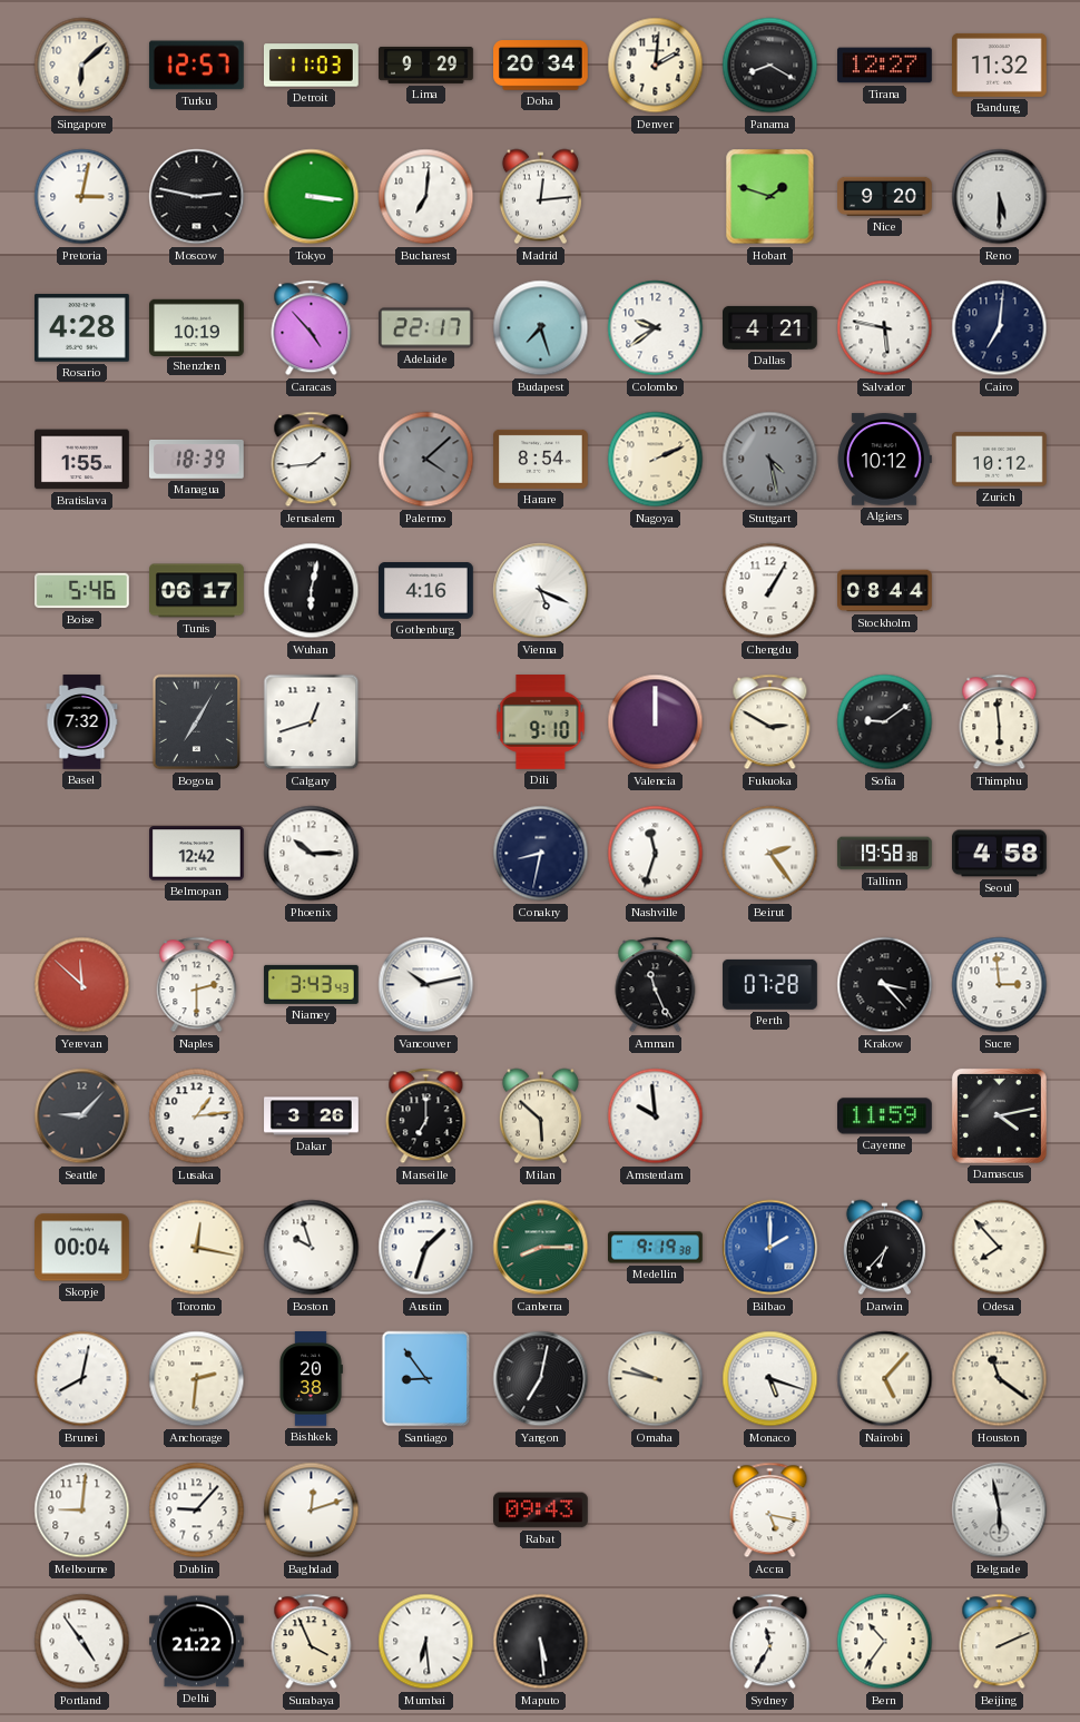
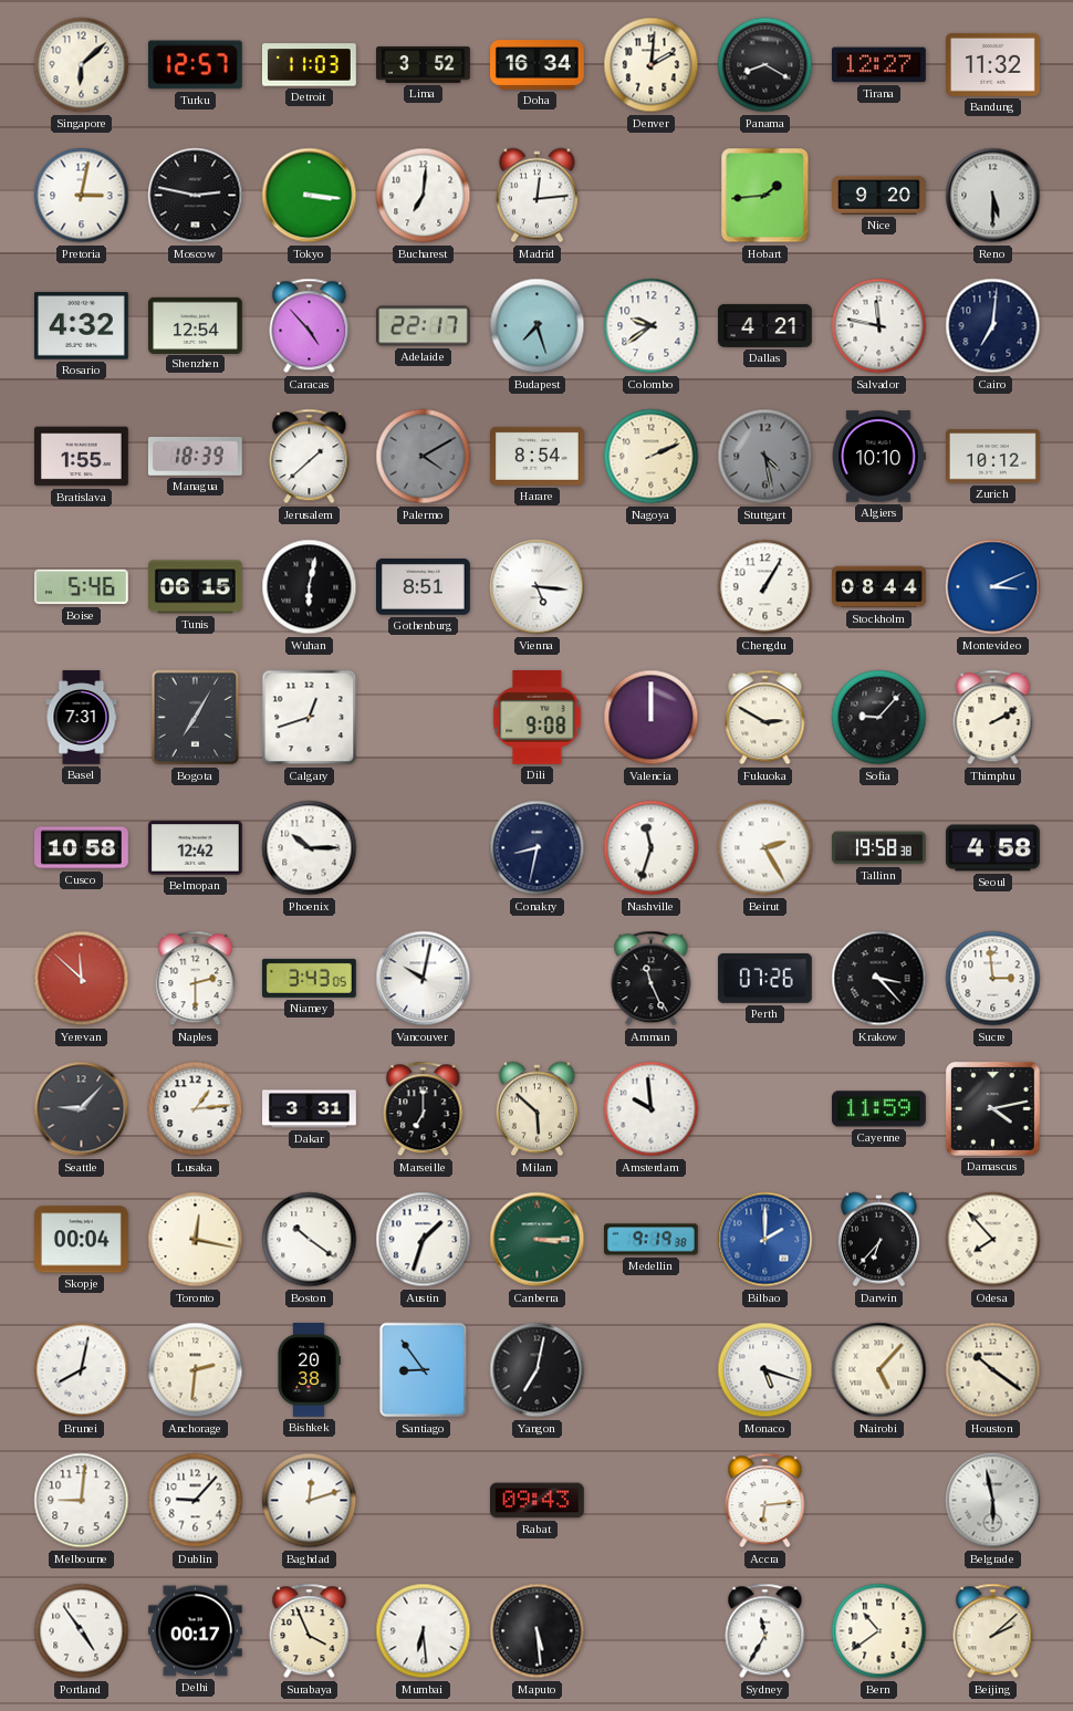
Lima: 9:29 -> 3:52
Doha: 20:34 -> 16:34
Hobart: 1:48 -> 1:44
Rosario: 4:28 -> 4:32
Shenzhen: 10:19 -> 12:54
Salvador: 5:47 -> 11:47
Jerusalem: 1:44 -> 1:38
Palermo: 4:08 -> 4:10
Algiers: 10:12 -> 10:10
Tunis: 06:17 -> 06:15
Gothenburg: 4:16 -> 8:51
Vienna: 5:19 -> 5:16
Montevideo: none -> 3:11
Basel: 7:32 -> 7:31
Dili: 9:10 -> 9:08
Sofia: 9:09 -> 9:07
Thimphu: 5:59 -> 2:10
Cusco: none -> 10:58
Beirut: 2:24 -> 2:25
Niamey: 3:43:43 -> 3:43:05
Vancouver: 10:13 -> 10:02
Perth: 07:28 -> 07:26
Dakar: 3:26 -> 3:31
Boston: 9:57 -> 10:21
Canberra: 8:15 -> 3:15
Omaha: 9:47 -> none
Houston: 11:21 -> 10:21
Accra: 5:17 -> 6:14
Delhi: 21:22 -> 00:17
Bern: 10:36 -> 10:39
Beijing: 2:11 -> 2:08
